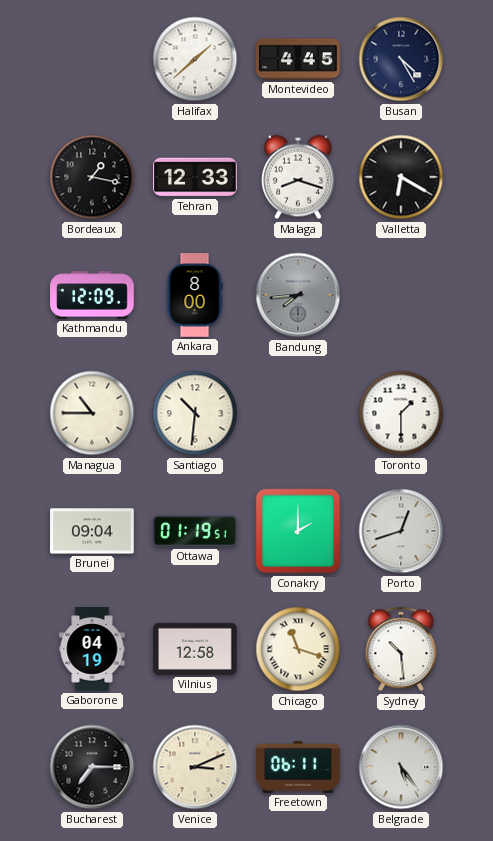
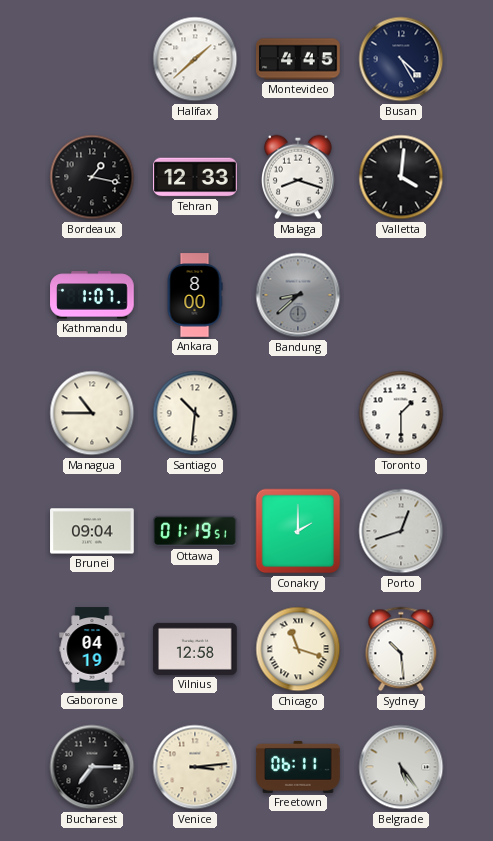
Valletta: 6:20 -> 4:01
Kathmandu: 12:09 -> 1:07
Bandung: 7:44 -> 8:38
Venice: 3:11 -> 3:14
